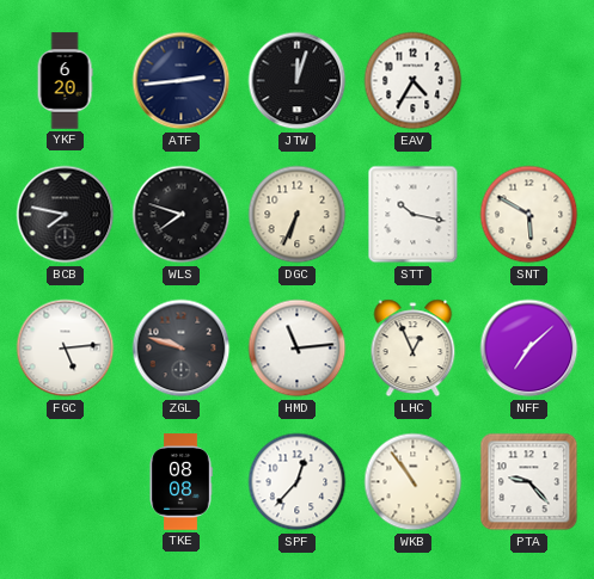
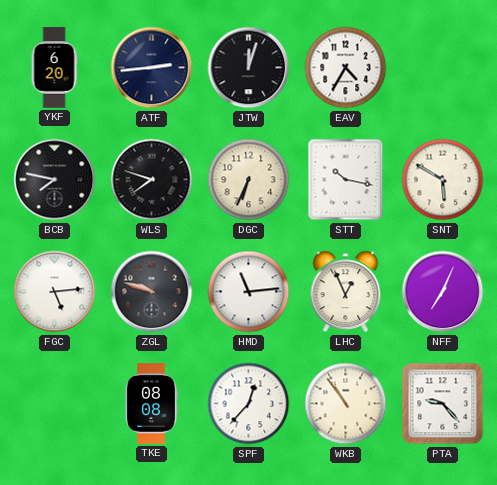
NFF: 7:08 -> 7:04
